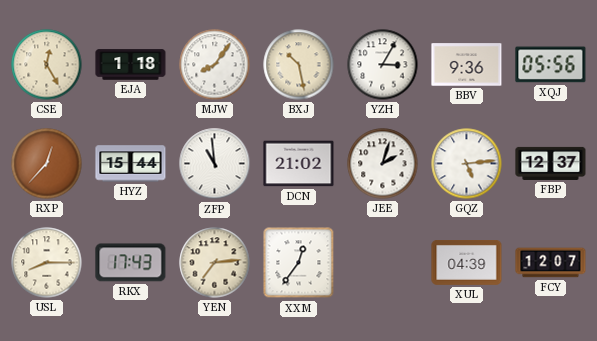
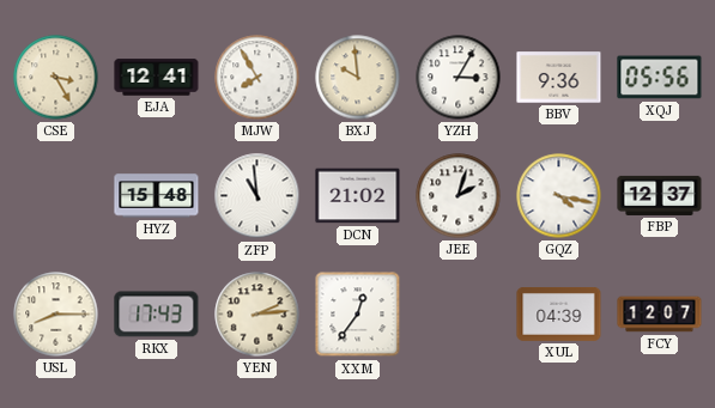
CSE: 12:25 -> 3:25
EJA: 1:18 -> 12:41
MJW: 8:06 -> 7:55
BXJ: 10:28 -> 9:59
RXP: 12:37 -> none
HYZ: 15:44 -> 15:48
GQZ: 5:14 -> 4:17
YEN: 7:14 -> 2:14
